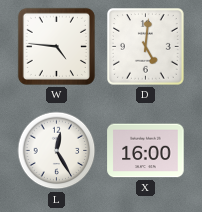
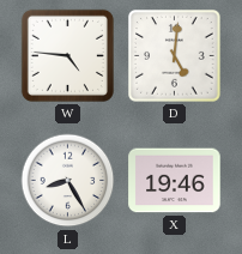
L: 12:25 -> 8:25
X: 16:00 -> 19:46
